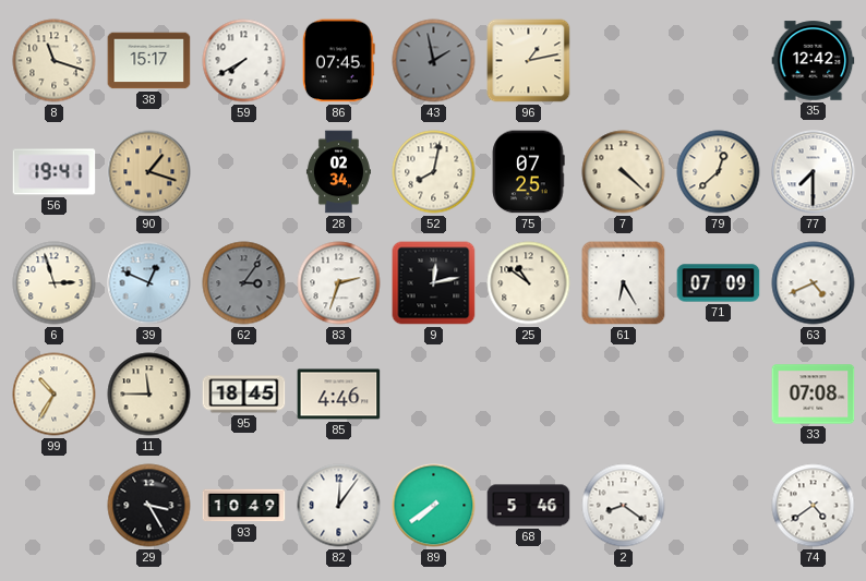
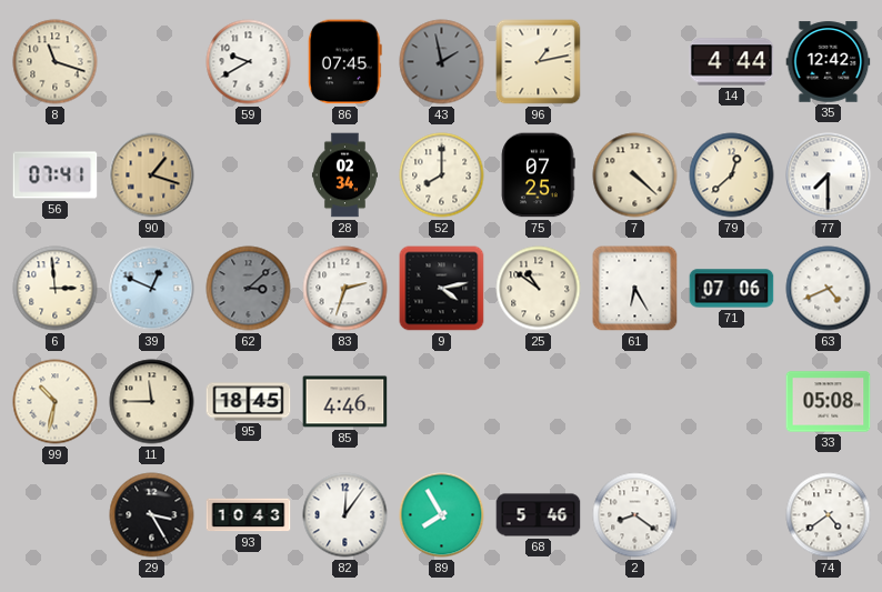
38: 15:17 -> none
59: 7:40 -> 9:40
14: none -> 4:44
56: 19:41 -> 07:41
52: 8:02 -> 8:00
6: 2:57 -> 2:59
62: 3:06 -> 3:08
9: 12:13 -> 4:13
71: 07:09 -> 07:06
99: 10:35 -> 10:32
33: 07:08 -> 05:08
93: 10:49 -> 10:43
89: 7:39 -> 7:55
